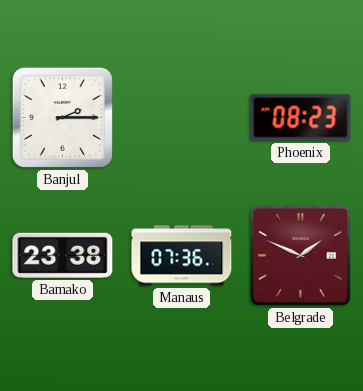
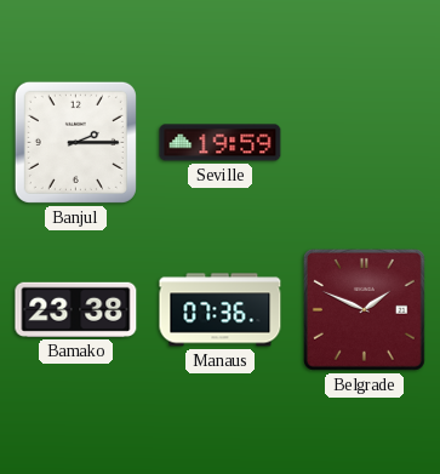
Seville: none -> 19:59
Phoenix: 08:23 -> none
